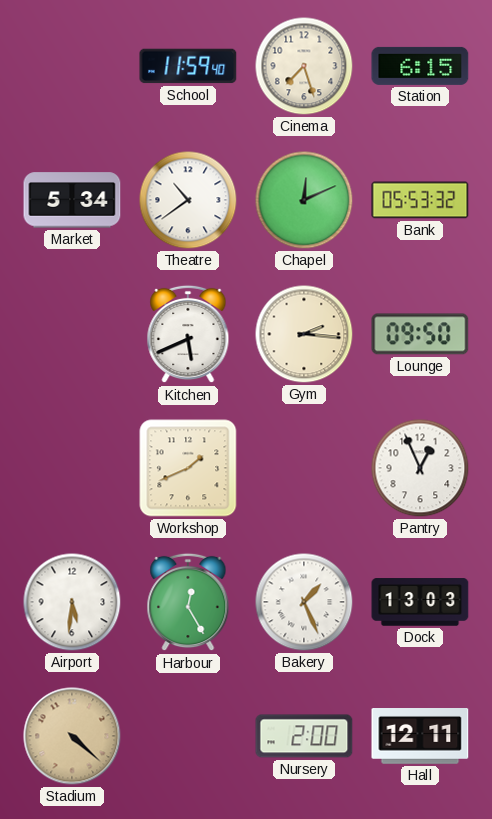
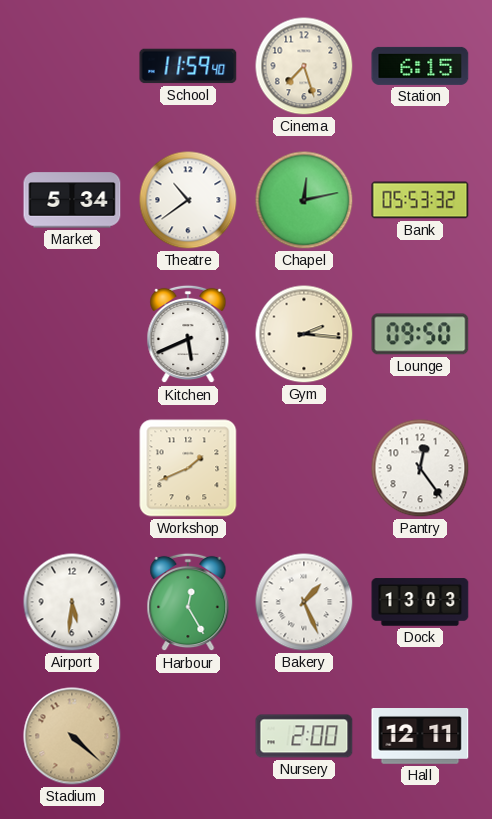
Chapel: 12:11 -> 12:13
Pantry: 12:56 -> 12:24
